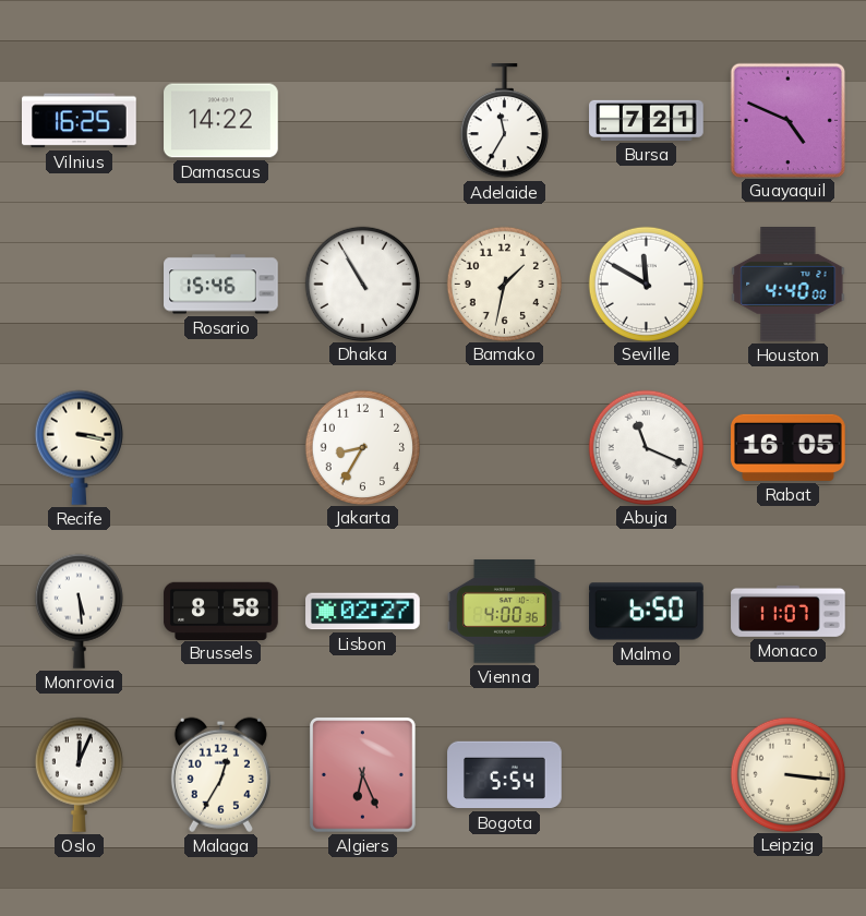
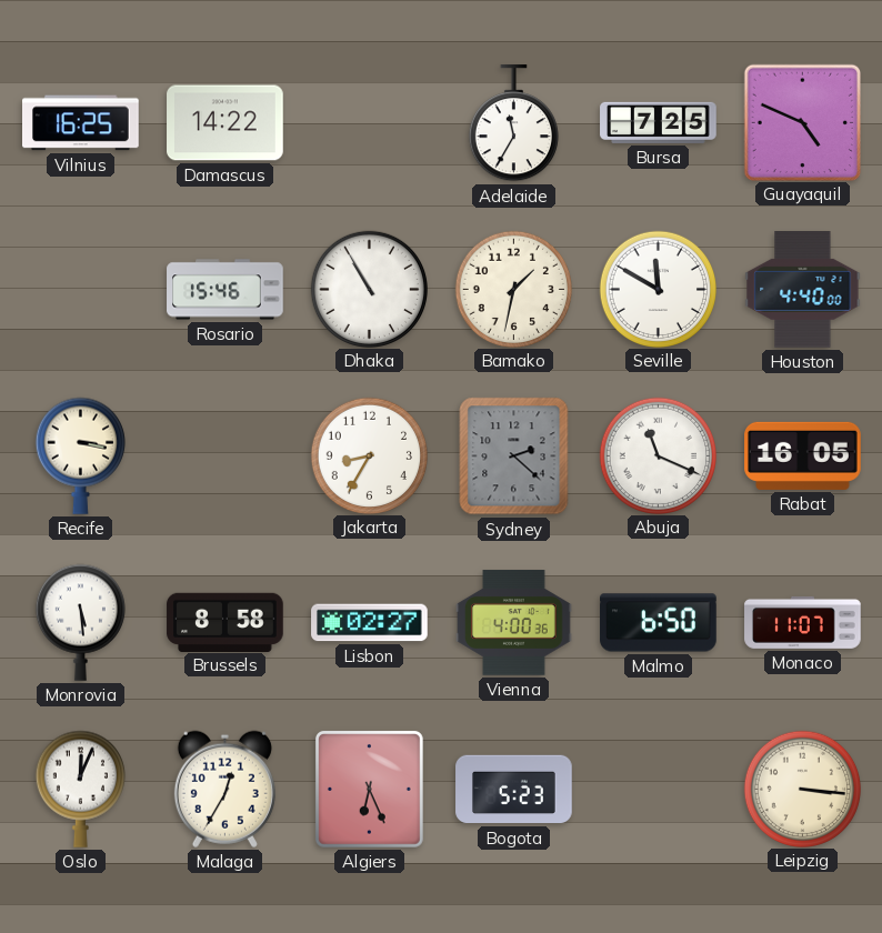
Bursa: 7:21 -> 7:25
Sydney: none -> 2:22
Bogota: 5:54 -> 5:23
